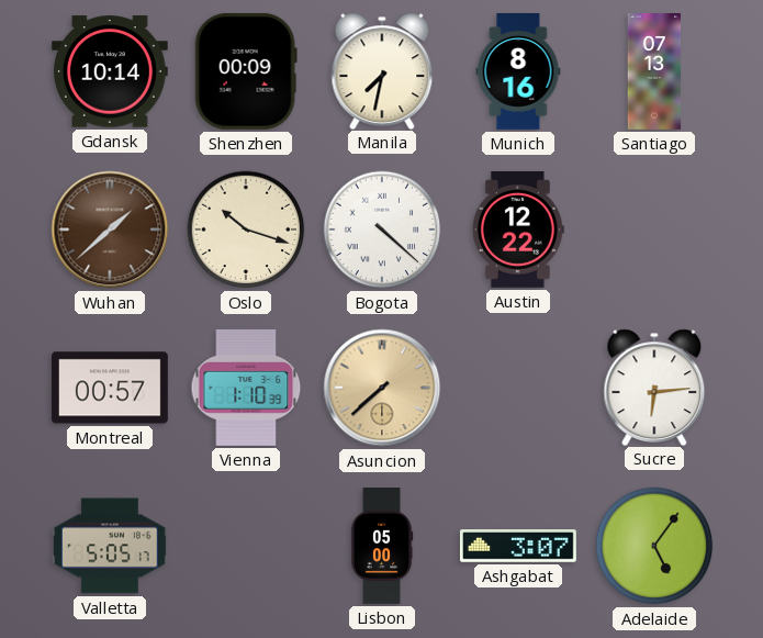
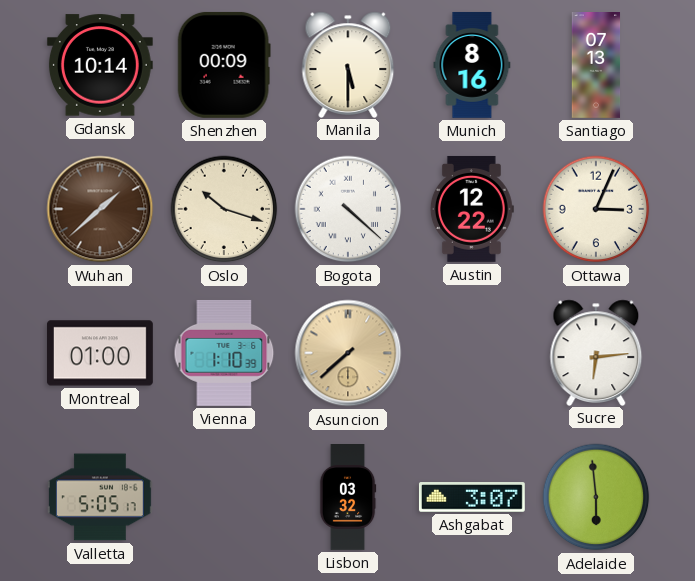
Manila: 7:32 -> 5:30
Ottawa: none -> 3:04
Montreal: 00:57 -> 01:00
Lisbon: 05:00 -> 03:32
Adelaide: 5:06 -> 5:59
